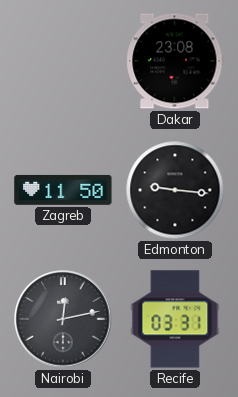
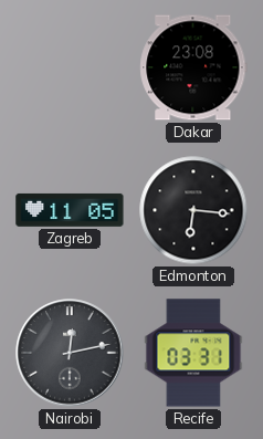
Zagreb: 11:50 -> 11:05
Edmonton: 9:16 -> 6:16
